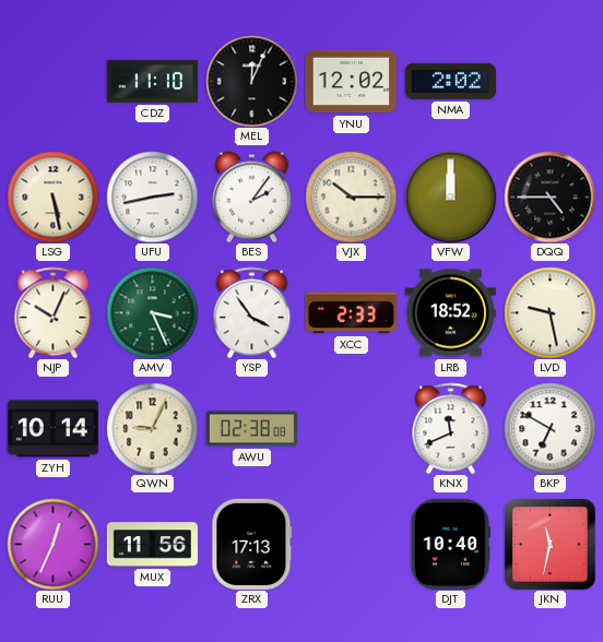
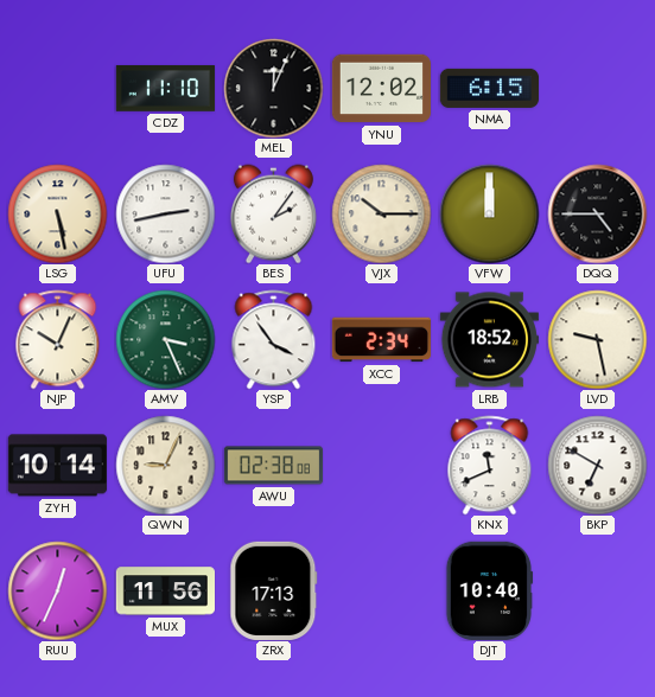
NMA: 2:02 -> 6:15
XCC: 2:33 -> 2:34
JKN: 11:32 -> none
